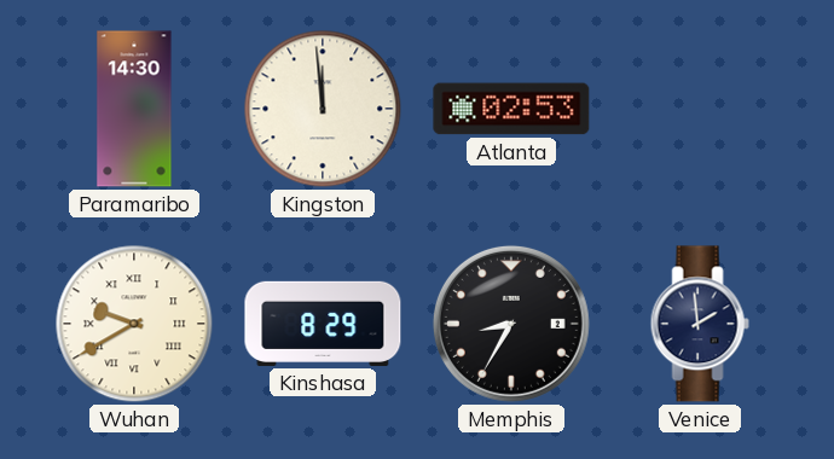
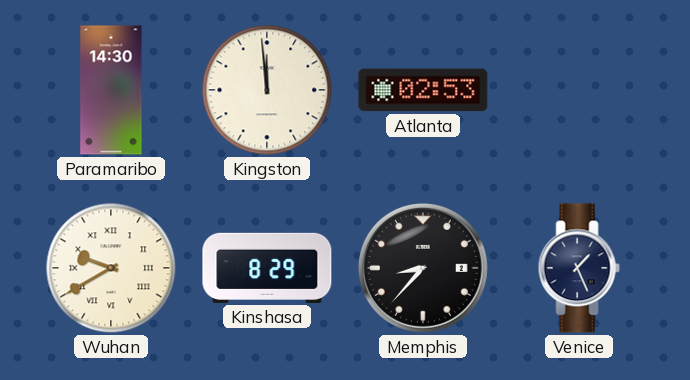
Memphis: 8:35 -> 8:37
Venice: 1:59 -> 1:26
